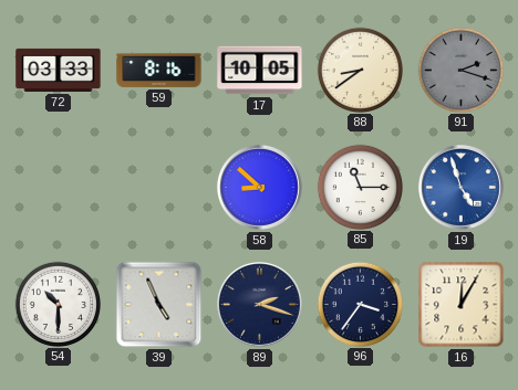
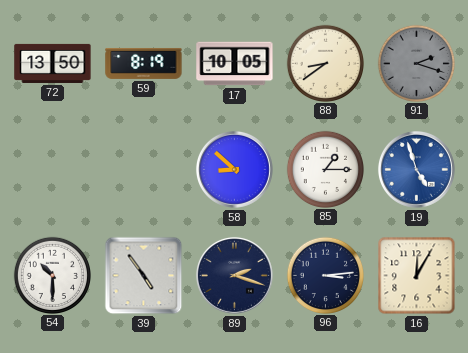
72: 03:33 -> 13:50
59: 8:16 -> 8:19
85: 11:15 -> 1:15
39: 4:56 -> 4:54
96: 3:36 -> 3:14
